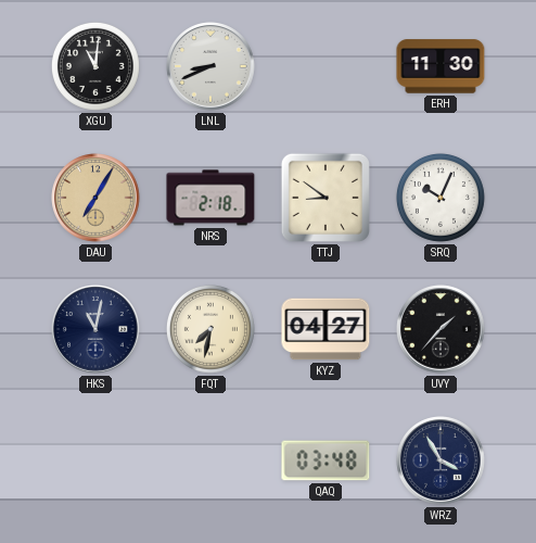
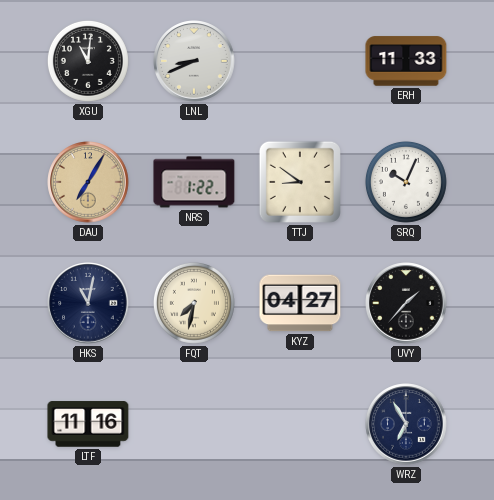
ERH: 11:30 -> 11:33
NRS: 2:18 -> 1:22
LTF: none -> 11:16
QAQ: 03:48 -> none
WRZ: 3:55 -> 6:55
